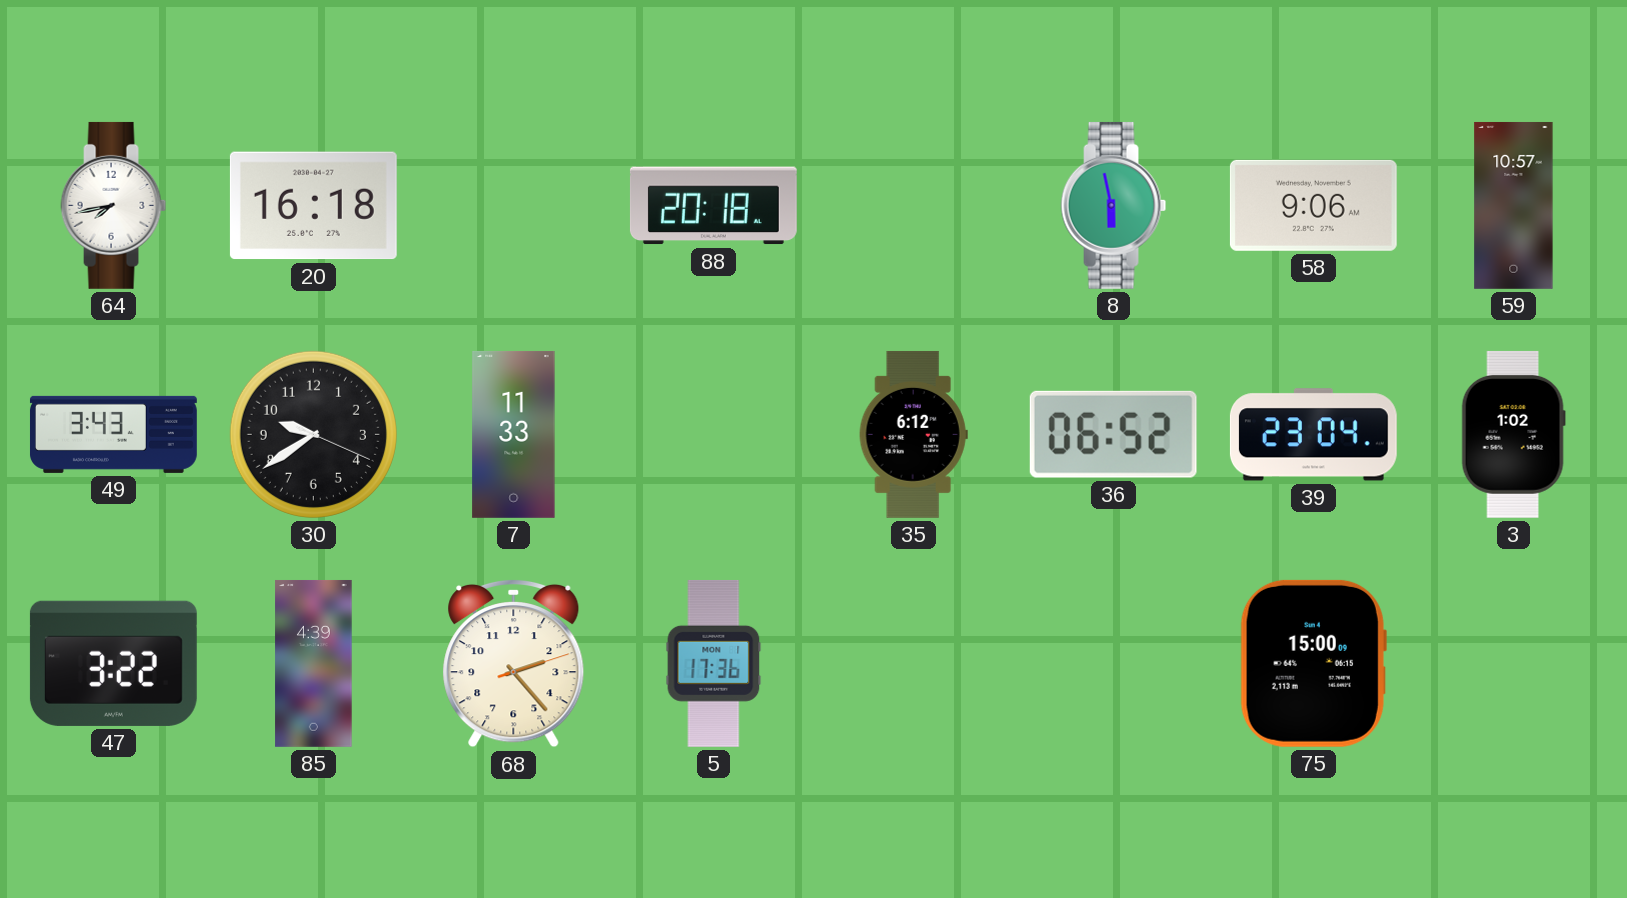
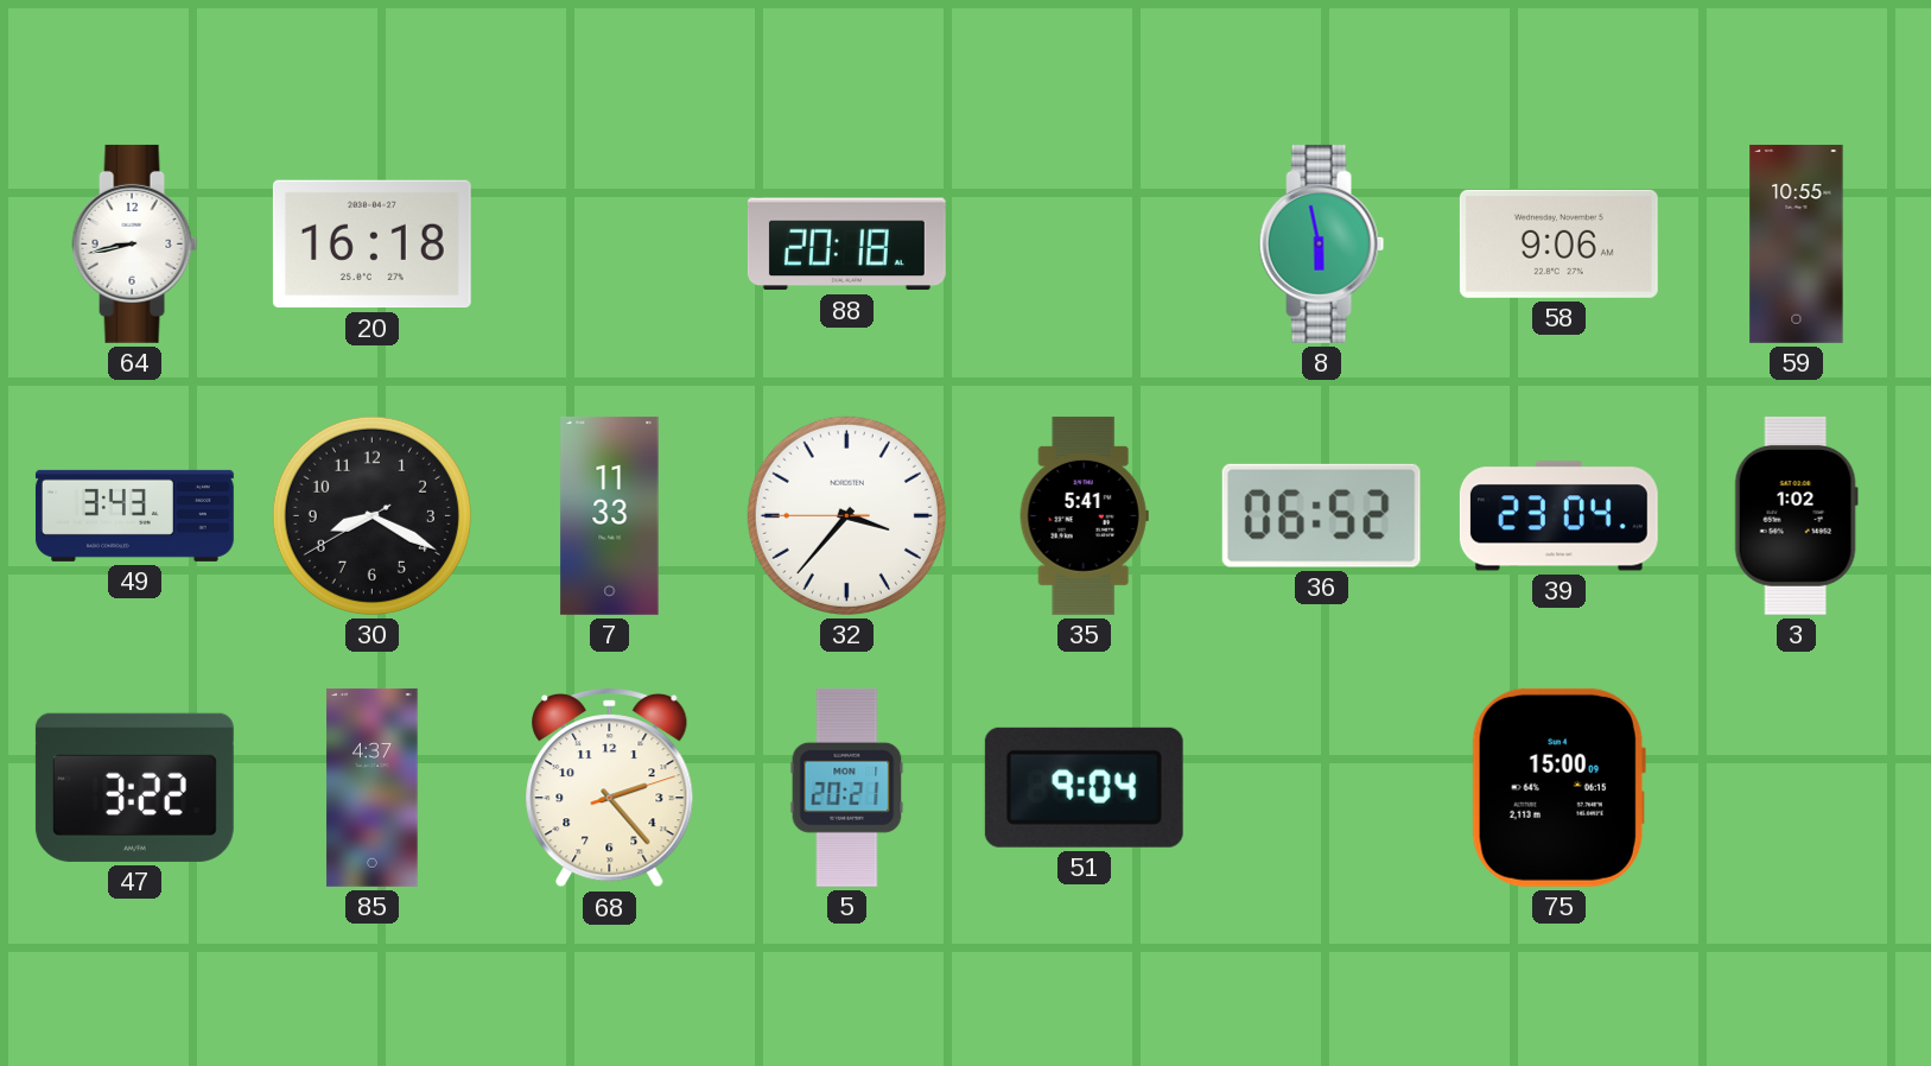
64: 7:43 -> 8:43
59: 10:57 -> 10:55
30: 9:39 -> 8:19
32: none -> 3:36
35: 6:12 -> 5:41
85: 4:39 -> 4:37
5: 17:36 -> 20:21
51: none -> 9:04
